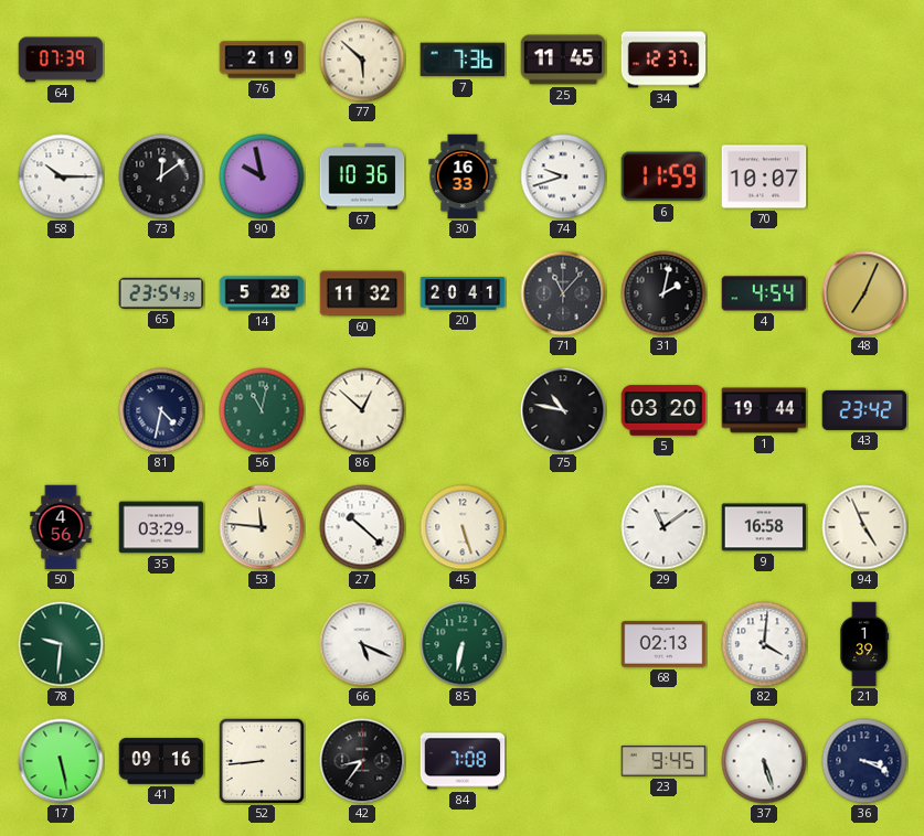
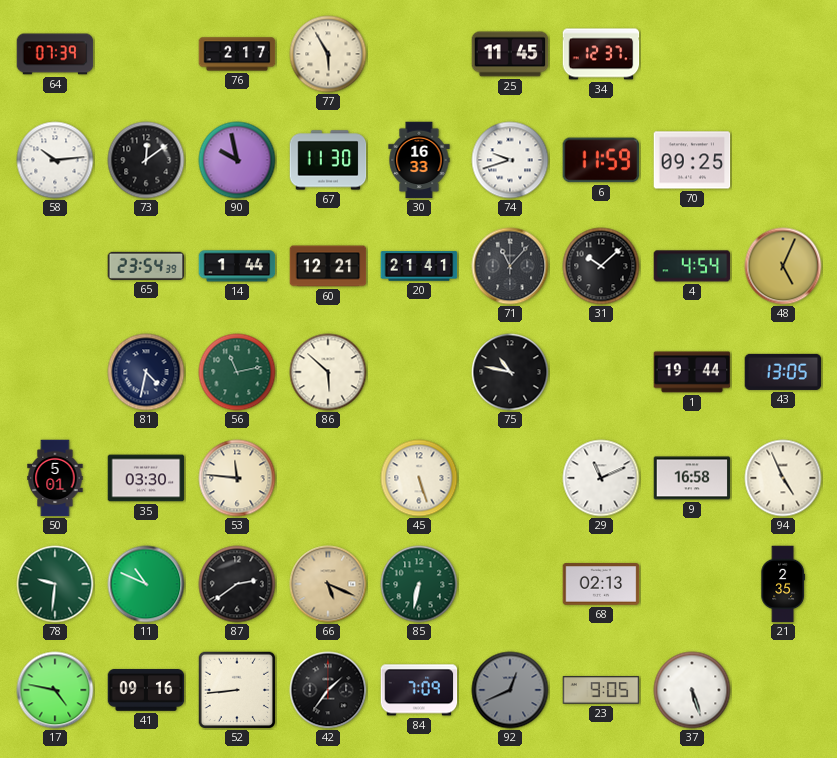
76: 2:19 -> 2:17
77: 5:52 -> 5:55
7: 7:36 -> none
58: 10:15 -> 10:14
67: 10:36 -> 11:30
70: 10:07 -> 09:25
14: 5:28 -> 1:44
60: 11:32 -> 12:21
20: 20:41 -> 21:41
31: 2:02 -> 10:08
48: 7:04 -> 5:04
56: 11:02 -> 11:13
86: 12:52 -> 5:52
5: 03:20 -> none
43: 23:42 -> 13:05
50: 4:56 -> 5:01
35: 03:29 -> 03:30
27: 10:22 -> none
29: 11:09 -> 11:11
11: none -> 10:49
87: none -> 2:39
66 dial: white -> champagne
82: 4:01 -> none
21: 1:39 -> 2:35
17: 5:28 -> 4:47
42: 8:36 -> 1:36
84: 7:08 -> 7:09
92: none -> 12:41
23: 9:45 -> 9:05
36: 3:19 -> none
